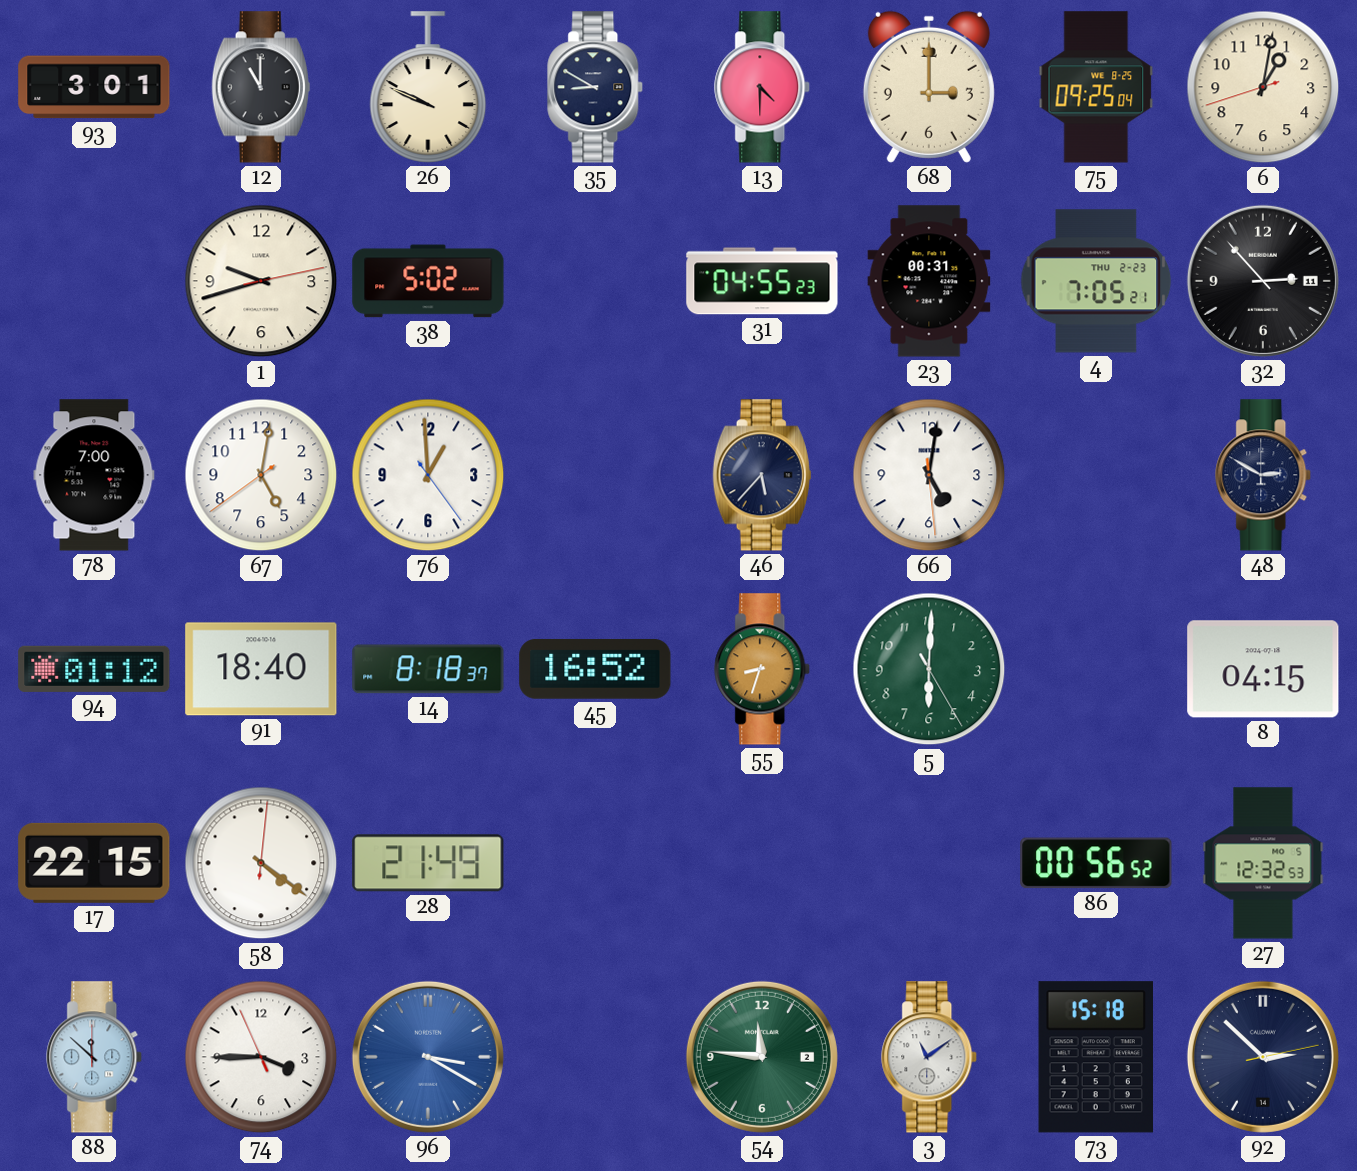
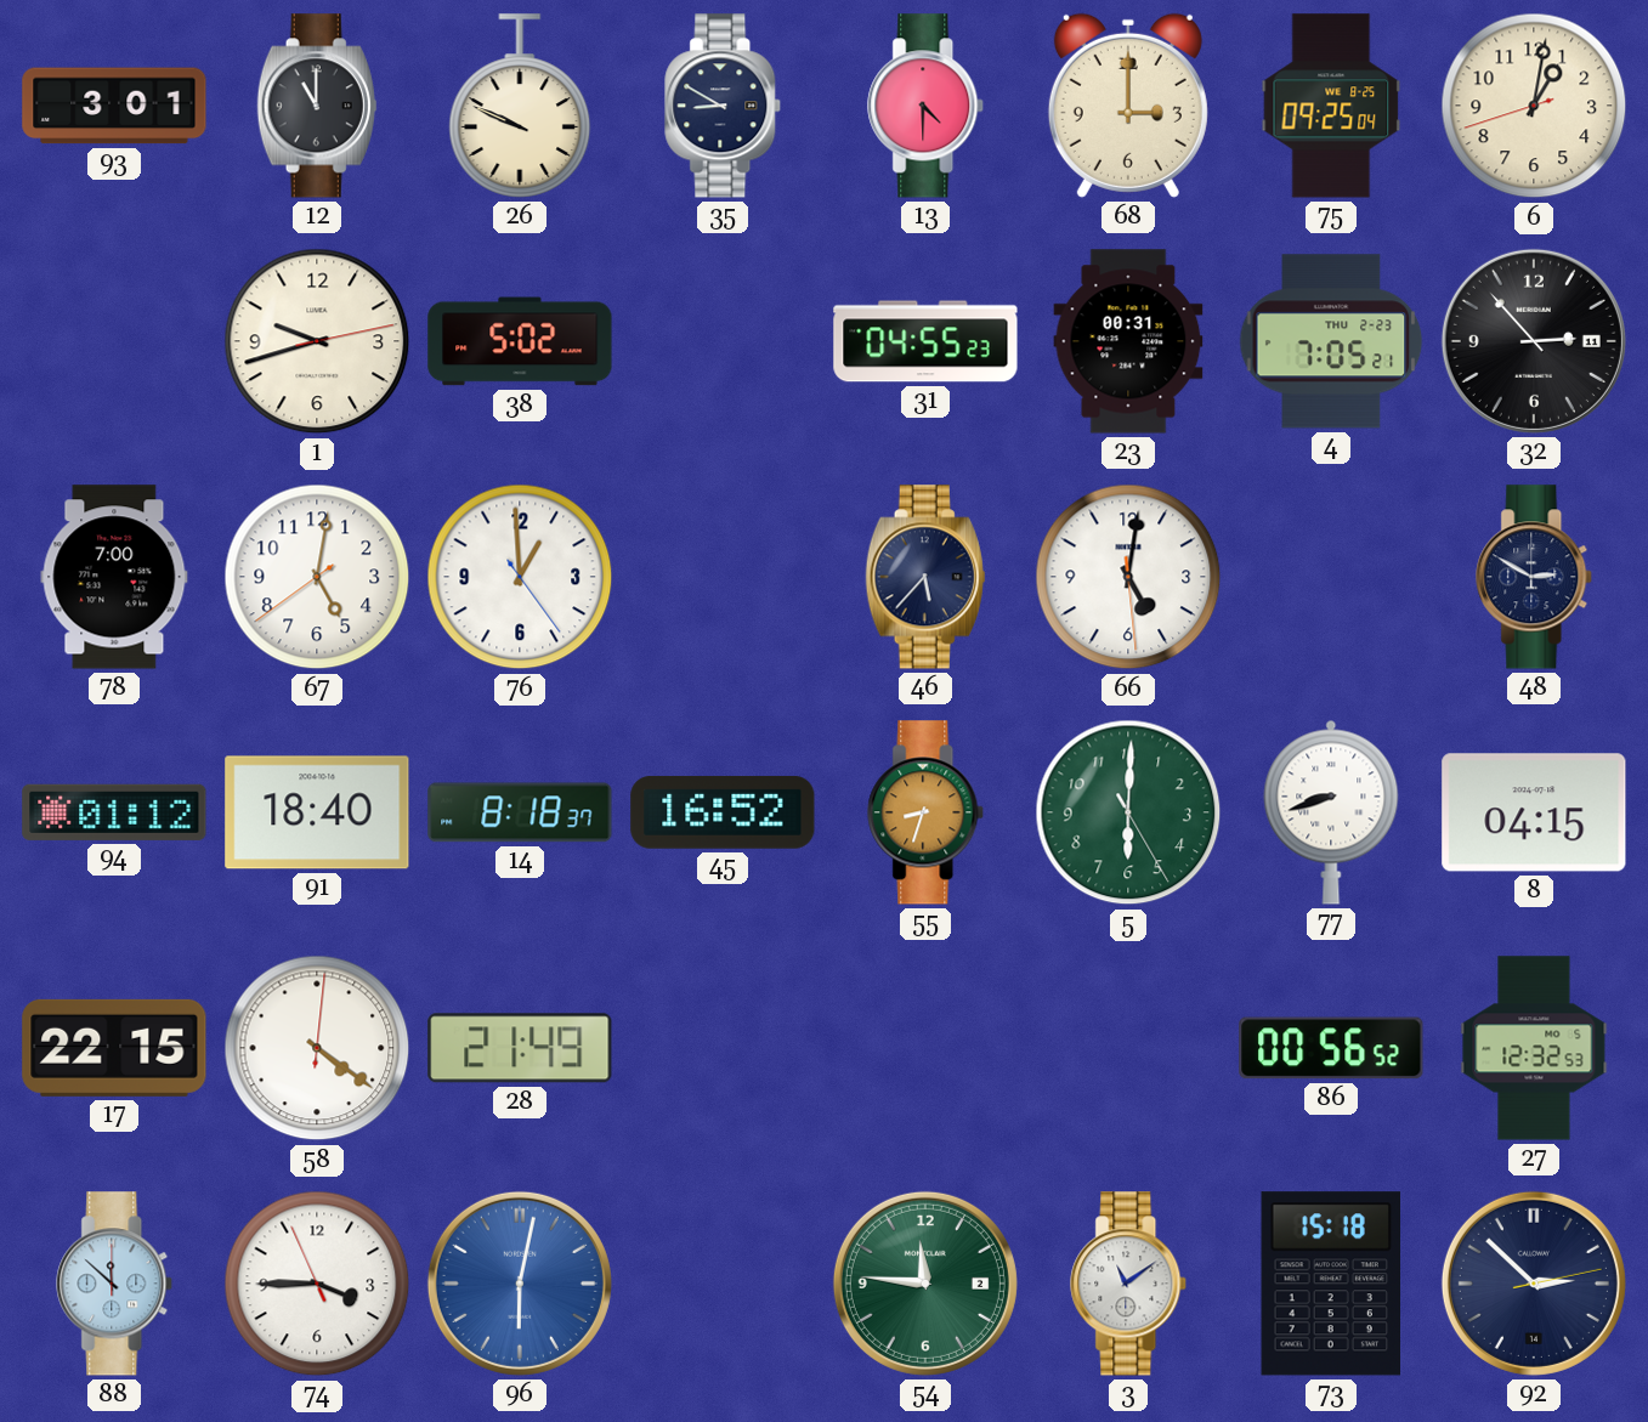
77: none -> 8:42
96: 3:20 -> 6:02
